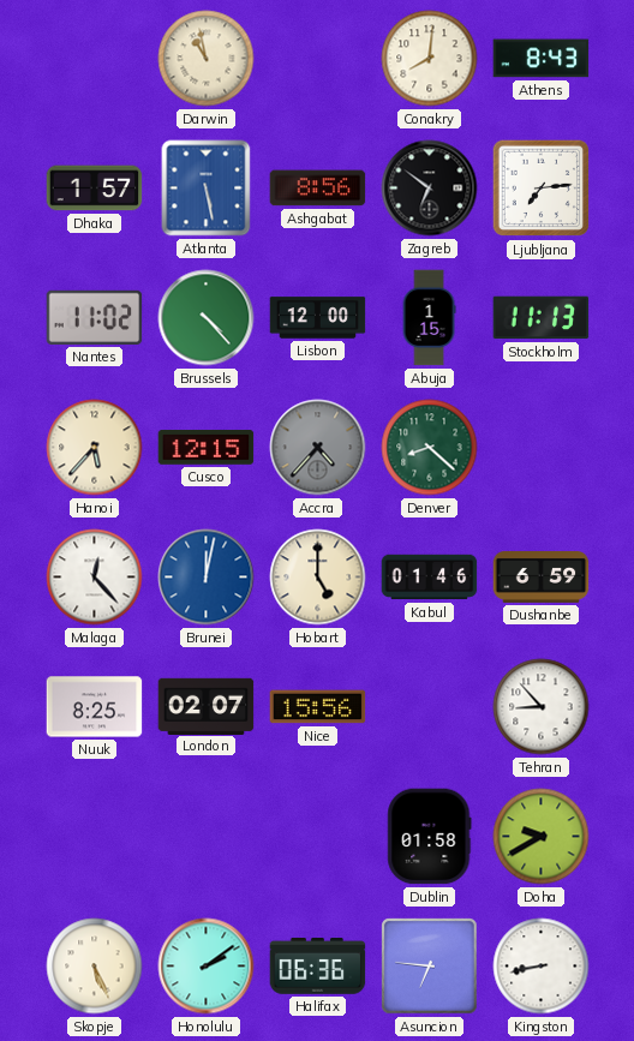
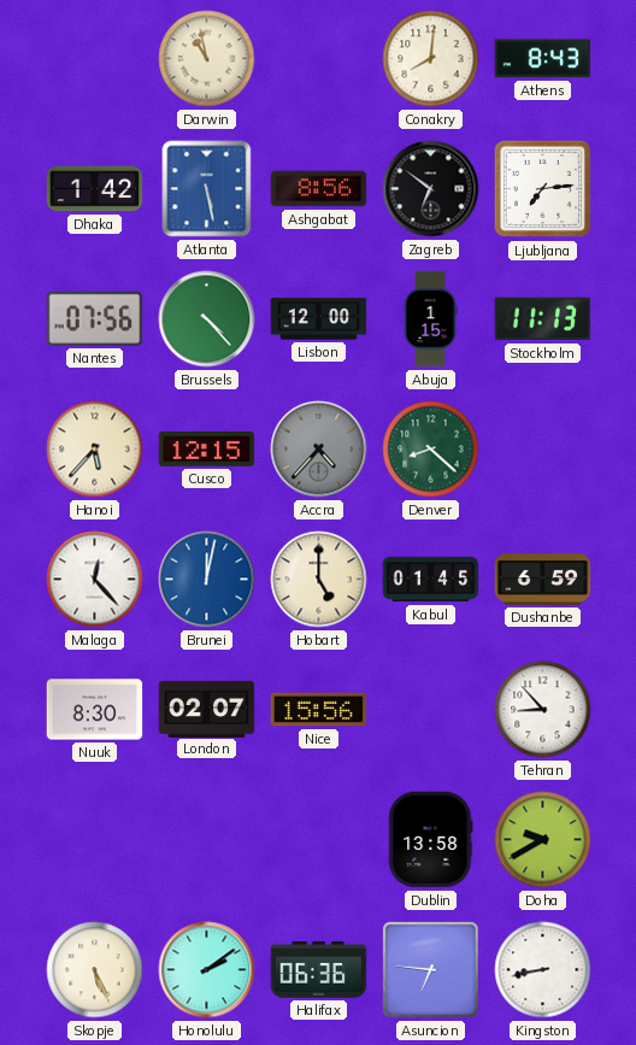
Dhaka: 1:57 -> 1:42
Nantes: 11:02 -> 07:56
Kabul: 01:46 -> 01:45
Nuuk: 8:25 -> 8:30
Dublin: 01:58 -> 13:58
